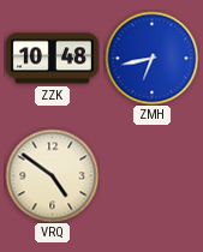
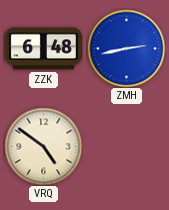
ZZK: 10:48 -> 6:48
ZMH: 6:43 -> 2:43
